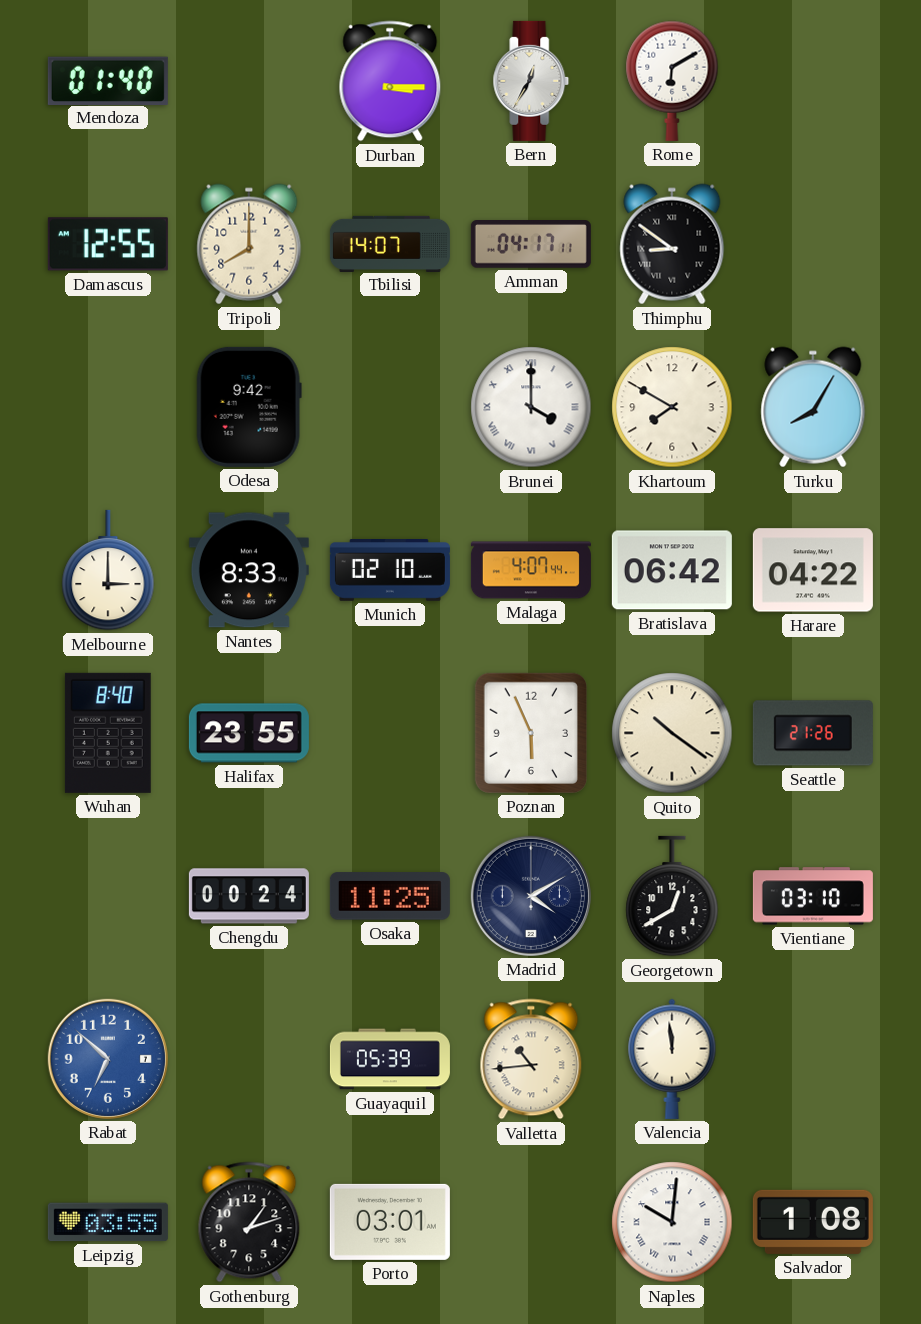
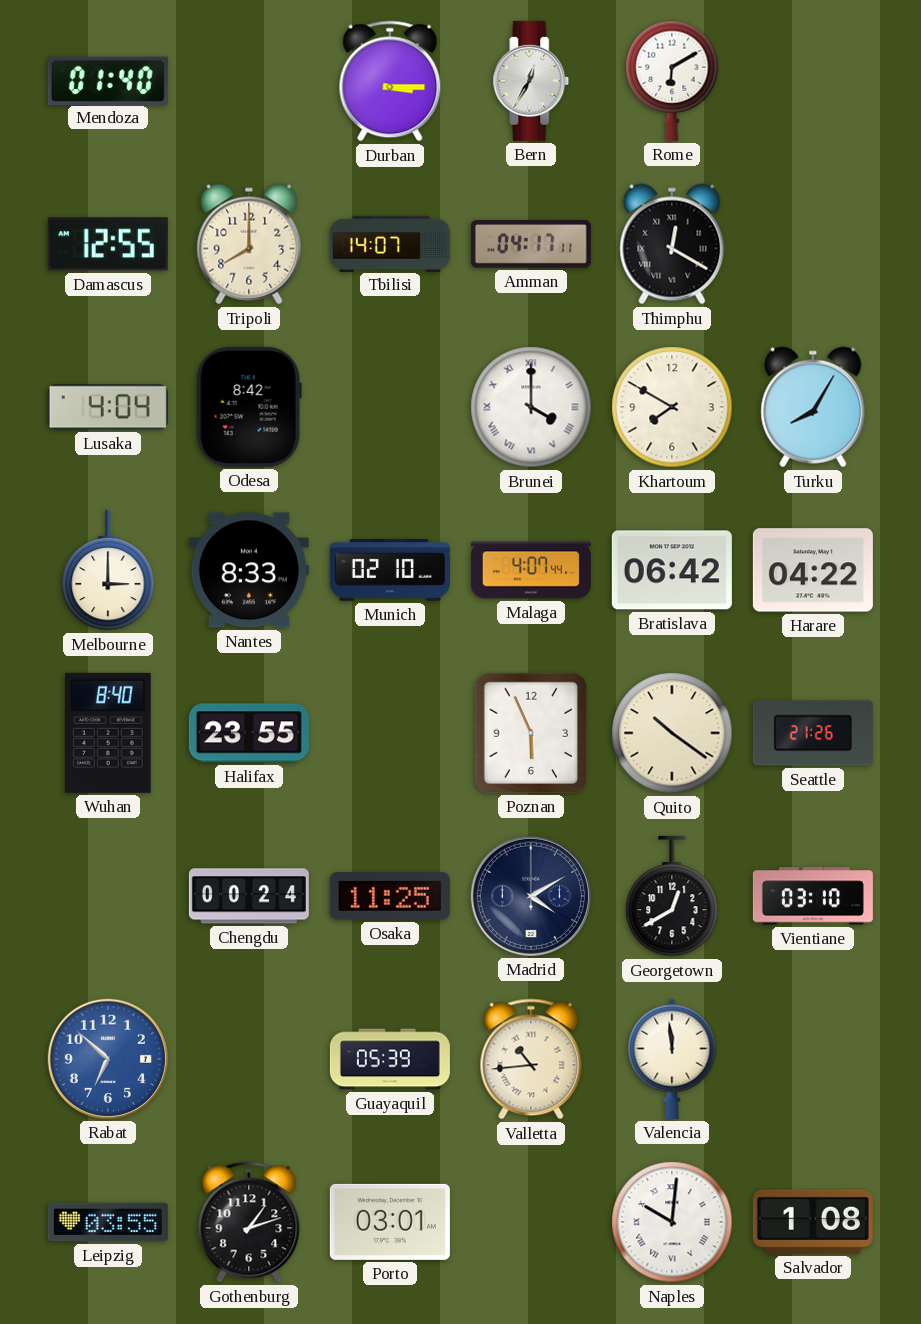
Thimphu: 8:51 -> 12:20
Lusaka: none -> 4:04
Odesa: 9:42 -> 8:42
